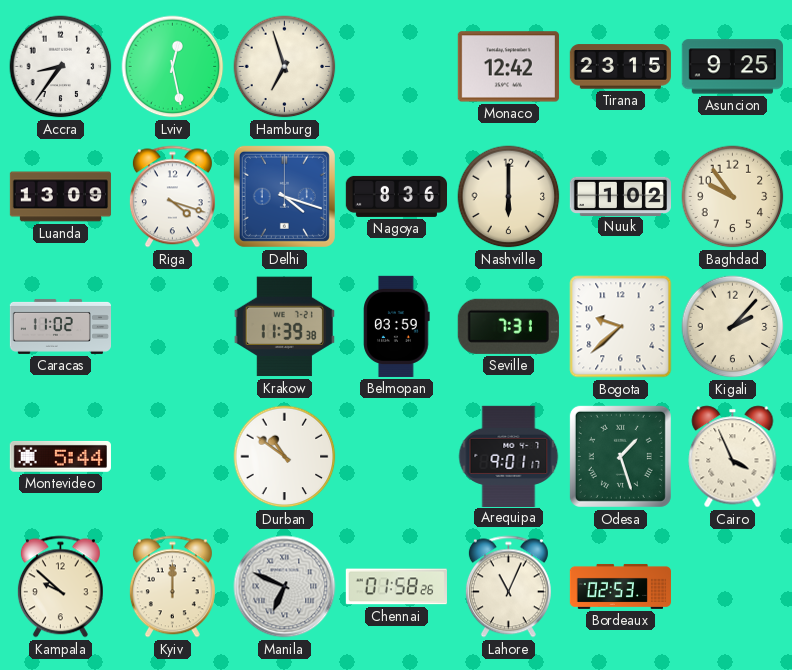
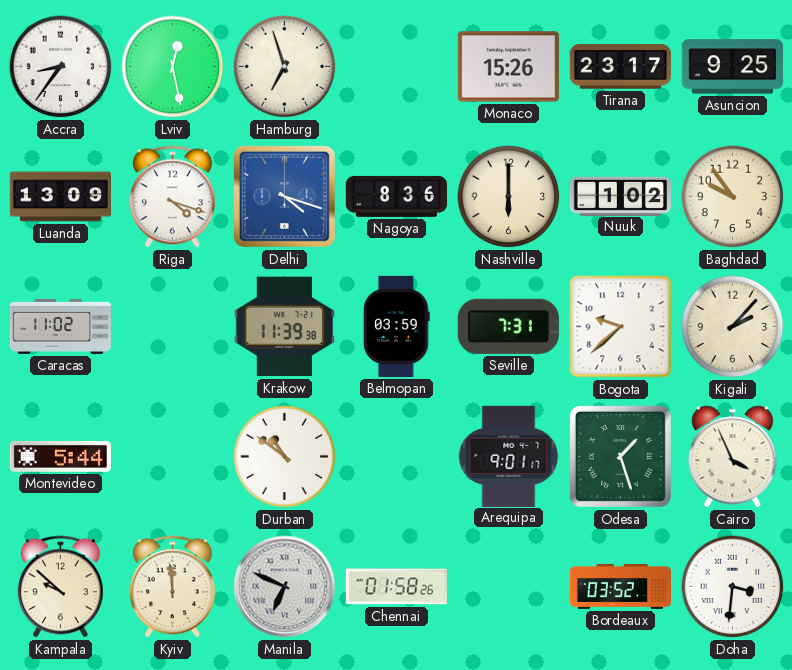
Monaco: 12:42 -> 15:26
Tirana: 23:15 -> 23:17
Kyiv: 12:00 -> 11:59
Lahore: 11:04 -> none
Bordeaux: 02:53 -> 03:52
Doha: none -> 3:31
